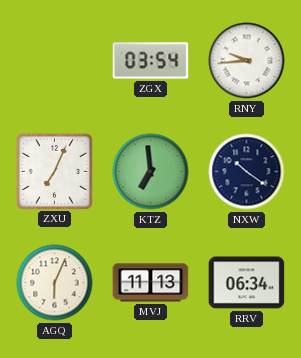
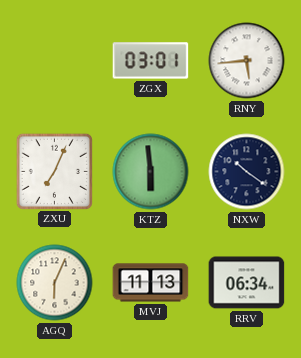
ZGX: 03:54 -> 03:01
RNY: 9:44 -> 5:44
KTZ: 6:59 -> 5:59
